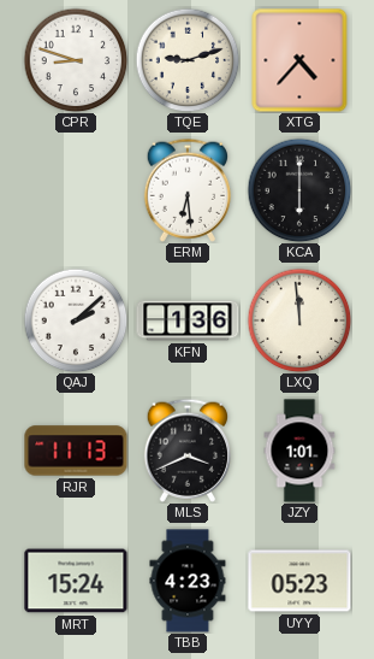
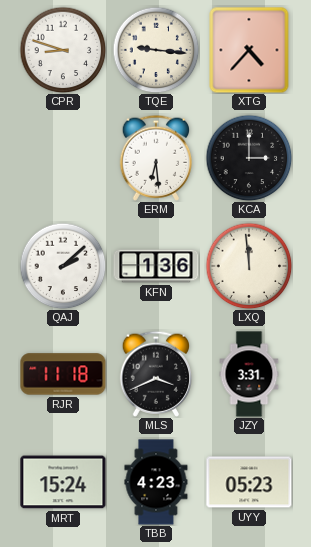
TQE: 9:12 -> 9:16
KCA: 6:00 -> 3:00
RJR: 11:13 -> 11:18
JZY: 1:01 -> 3:31
